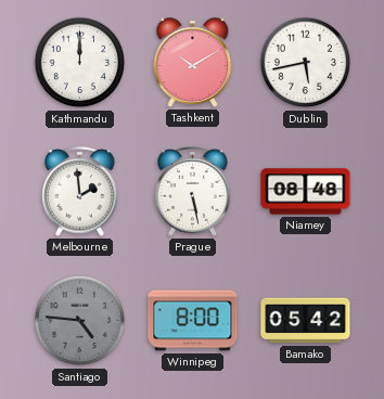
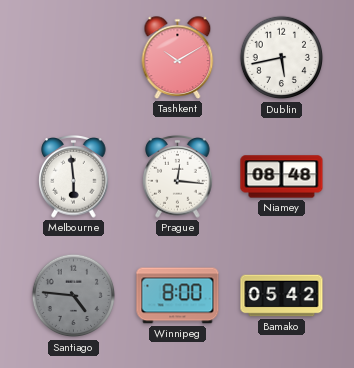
Kathmandu: 12:00 -> none
Melbourne: 1:59 -> 5:59
Prague: 5:28 -> 12:16
